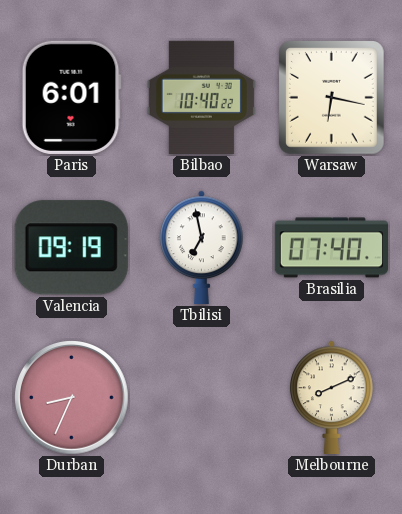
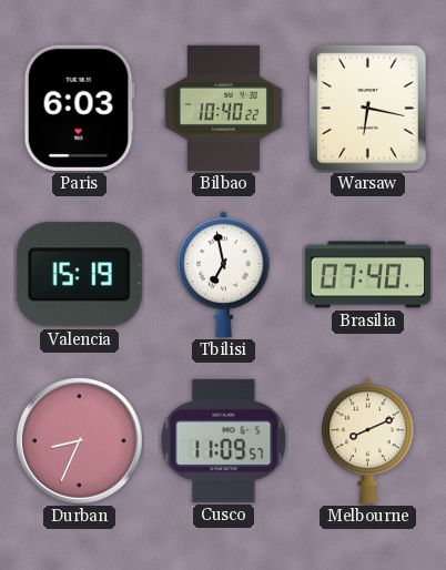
Paris: 6:01 -> 6:03
Valencia: 09:19 -> 15:19
Cusco: none -> 11:09
